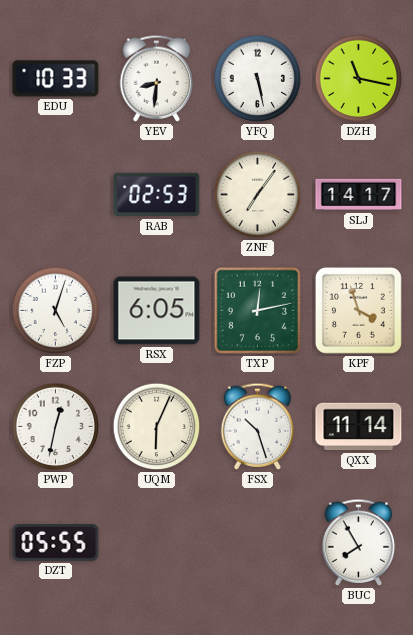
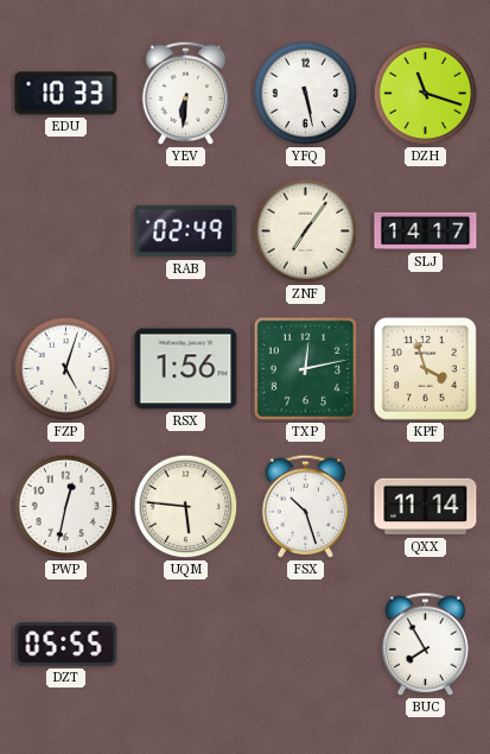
YEV: 8:31 -> 6:31
DZH: 11:17 -> 11:18
RAB: 02:53 -> 02:49
RSX: 6:05 -> 1:56
UQM: 6:04 -> 5:46
